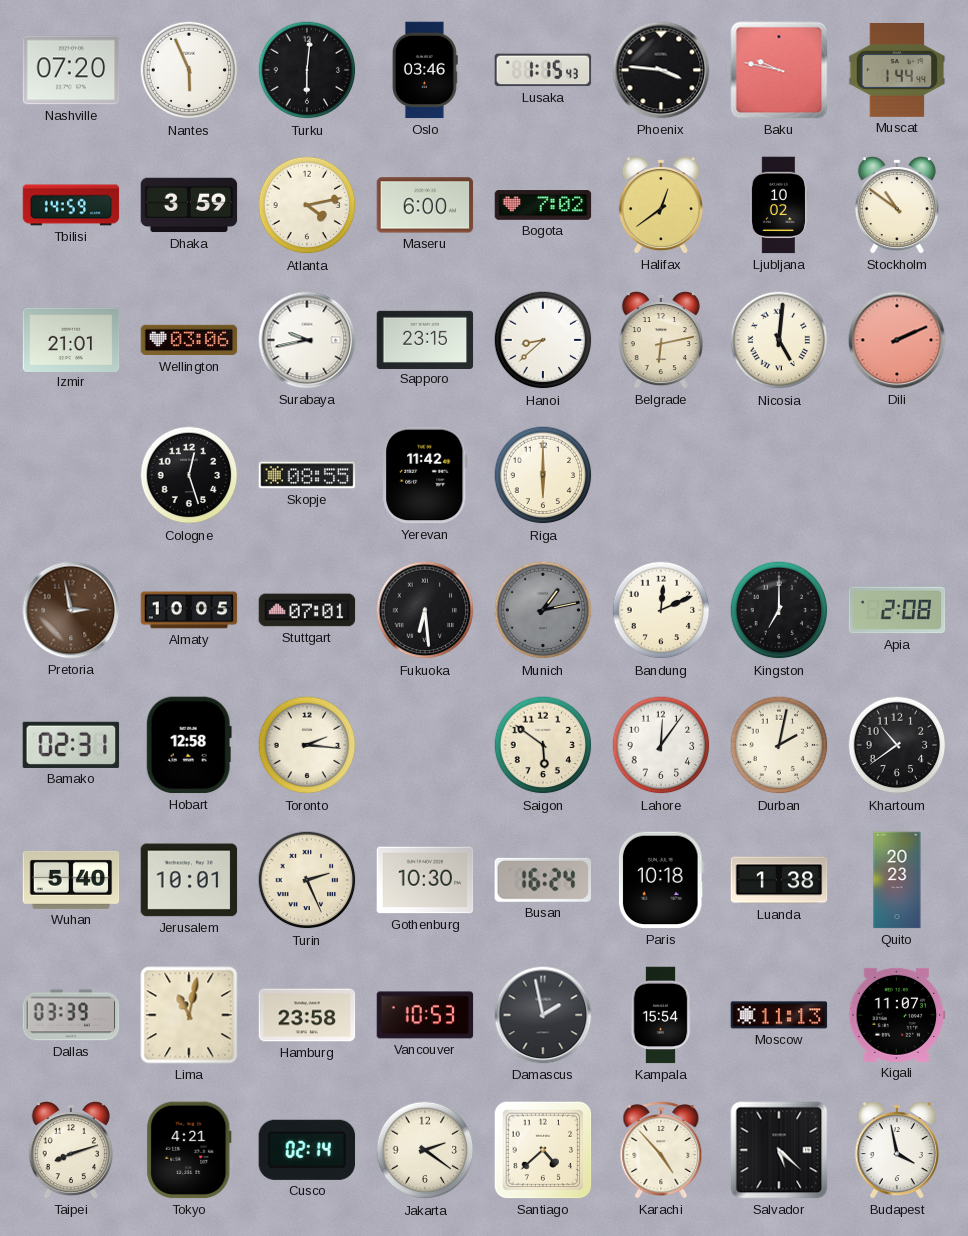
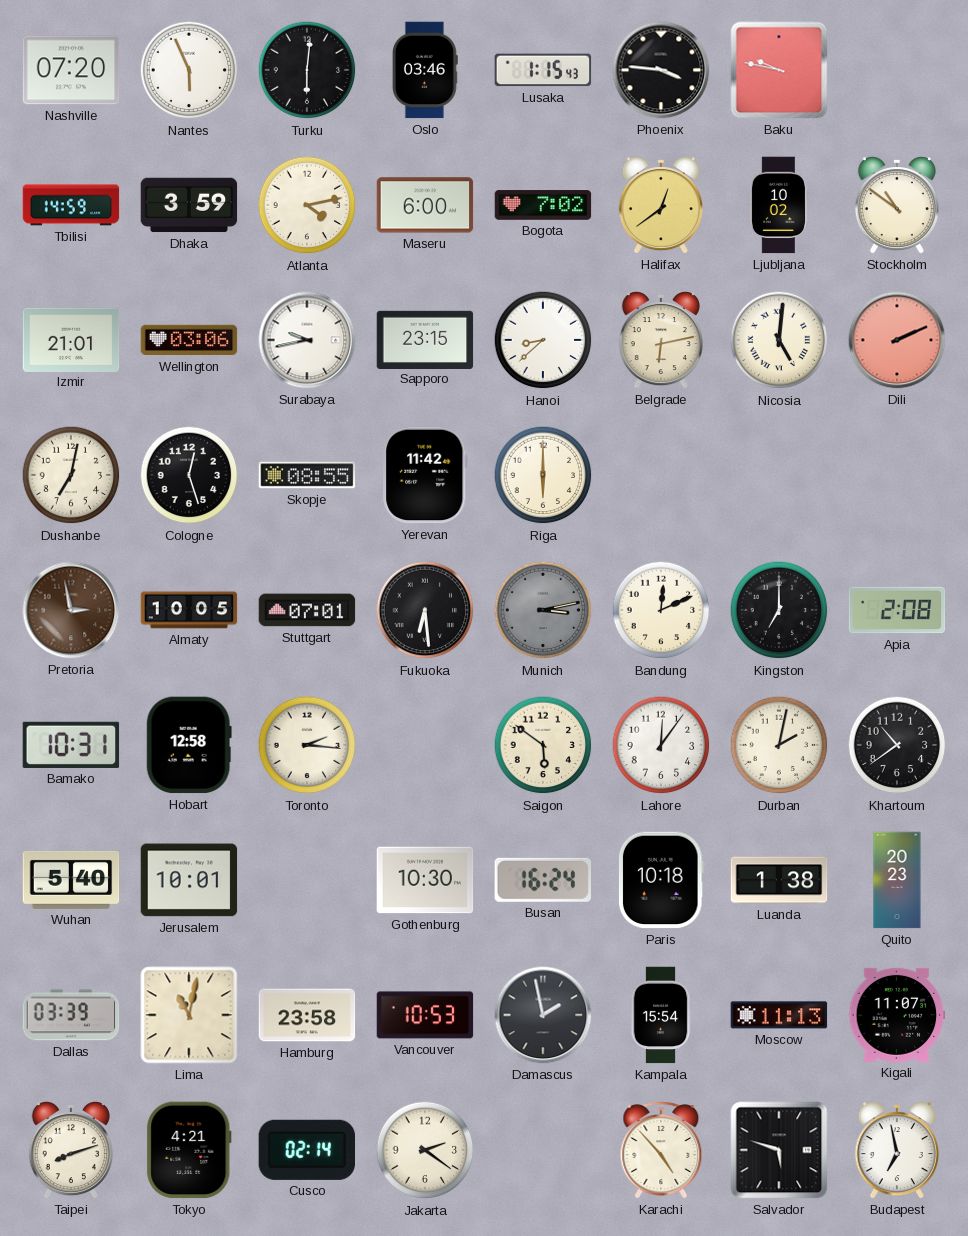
Muscat: 1:44 -> none
Dushanbe: none -> 7:02
Munich: 1:13 -> 3:13
Bamako: 02:31 -> 10:31
Turin: 2:26 -> none
Santiago: 4:38 -> none
Salvador: 5:22 -> 5:48
Budapest: 3:58 -> 6:58
